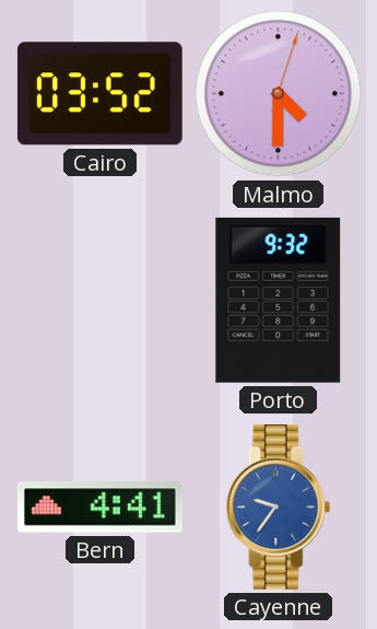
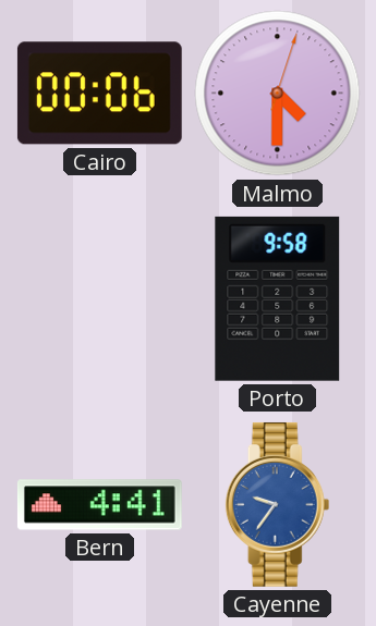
Cairo: 03:52 -> 00:06
Porto: 9:32 -> 9:58
